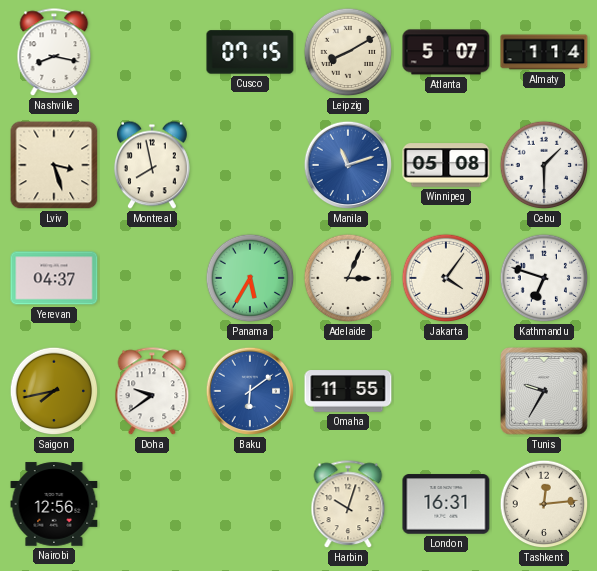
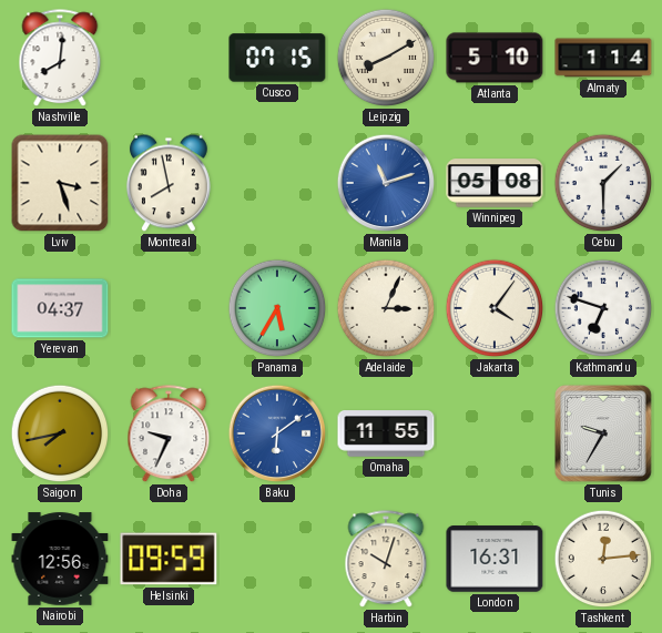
Nashville: 8:17 -> 8:01
Atlanta: 5:07 -> 5:10
Doha: 9:39 -> 9:34
Helsinki: none -> 09:59
